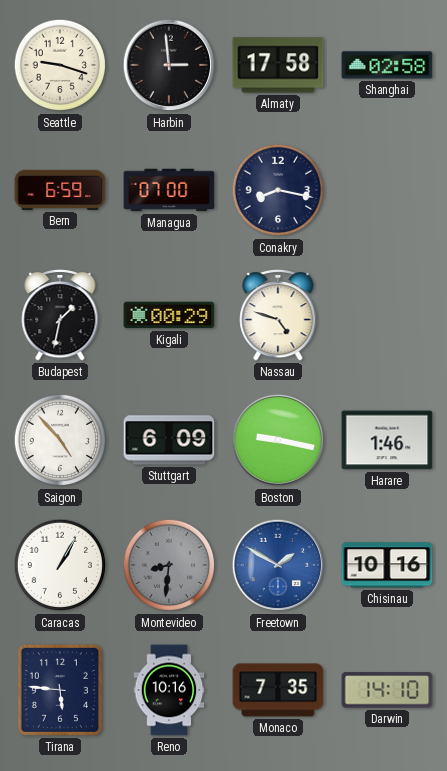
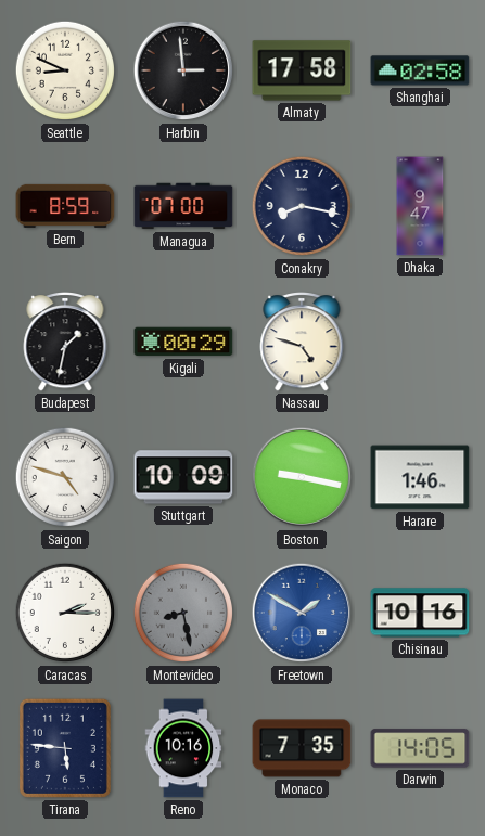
Seattle: 9:18 -> 8:49
Bern: 6:59 -> 8:59
Dhaka: none -> 9:47
Saigon: 4:53 -> 4:48
Stuttgart: 6:09 -> 10:09
Caracas: 1:05 -> 2:15
Montevideo: 8:31 -> 8:28
Darwin: 14:10 -> 14:05
